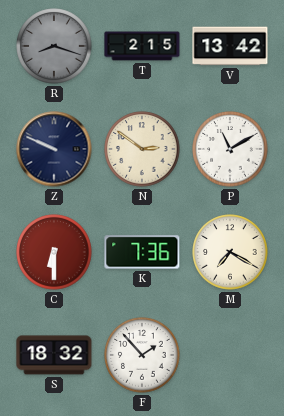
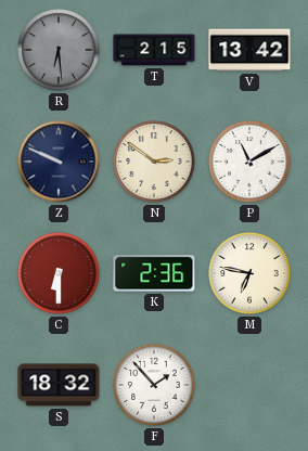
R: 8:18 -> 6:29
K: 7:36 -> 2:36
M: 7:20 -> 6:47
